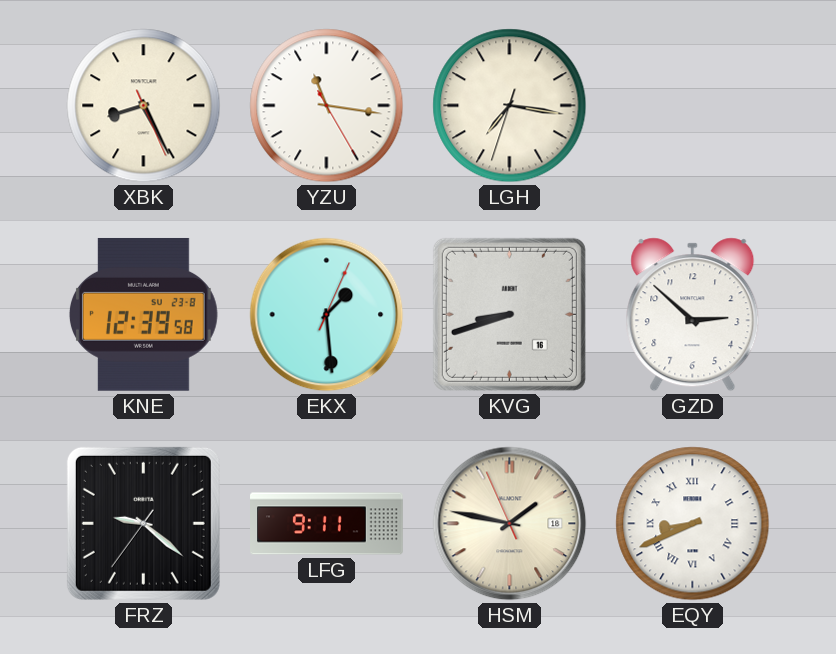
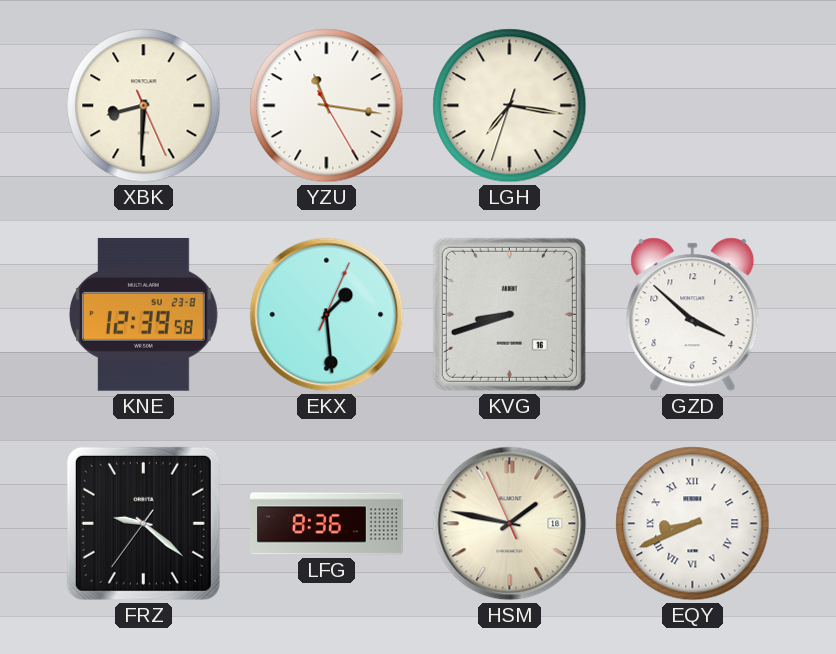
XBK: 8:25 -> 8:30
GZD: 2:52 -> 3:52
LFG: 9:11 -> 8:36
